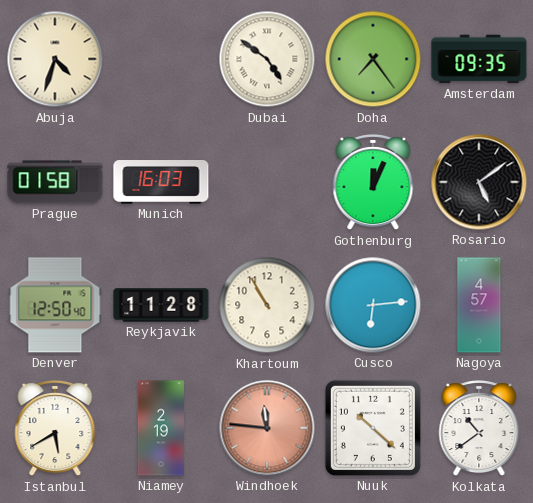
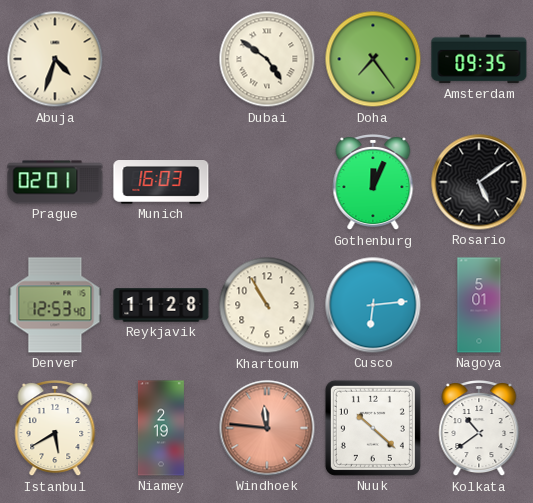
Prague: 01:58 -> 02:01
Denver: 12:50 -> 12:53
Nagoya: 4:57 -> 5:01
